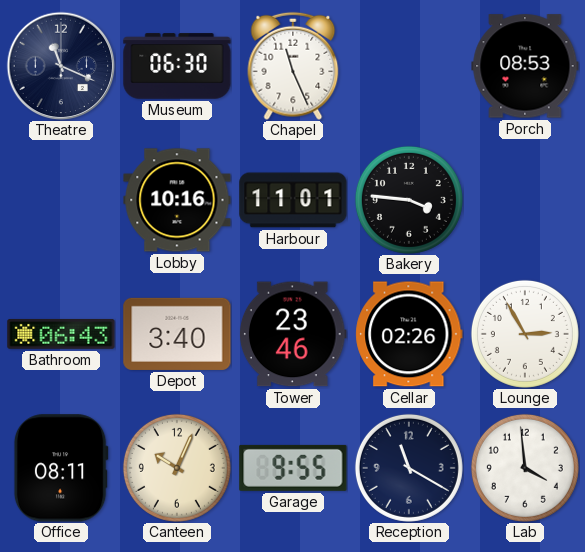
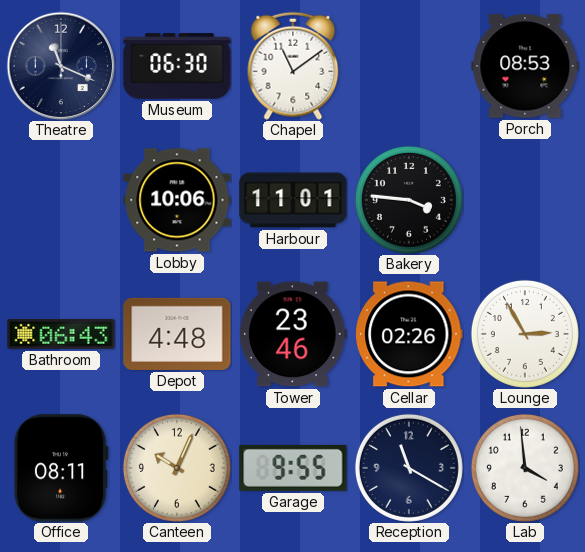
Chapel: 11:26 -> 11:09
Lobby: 10:16 -> 10:06
Depot: 3:40 -> 4:48
